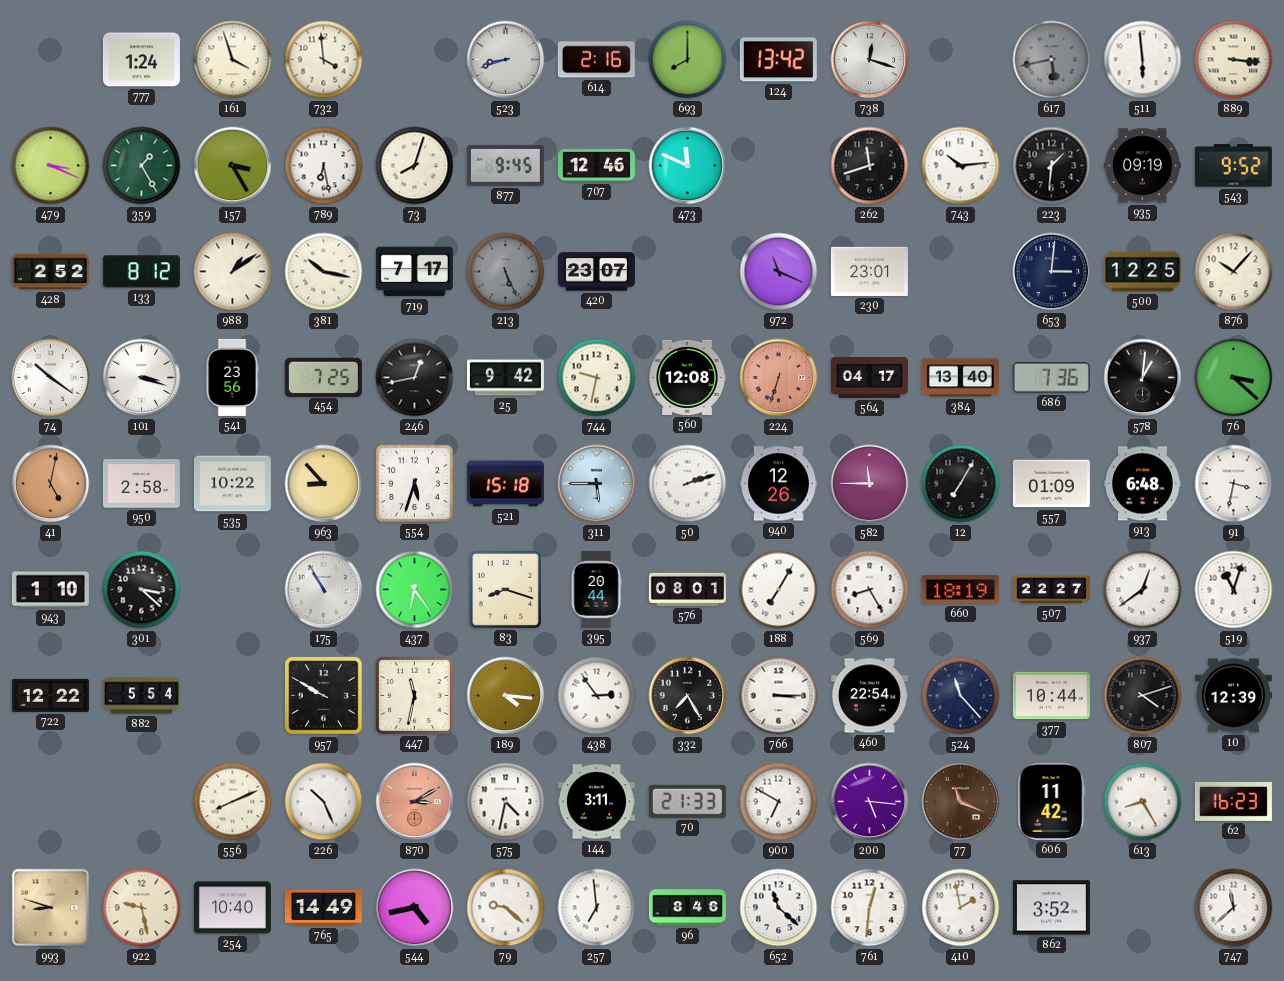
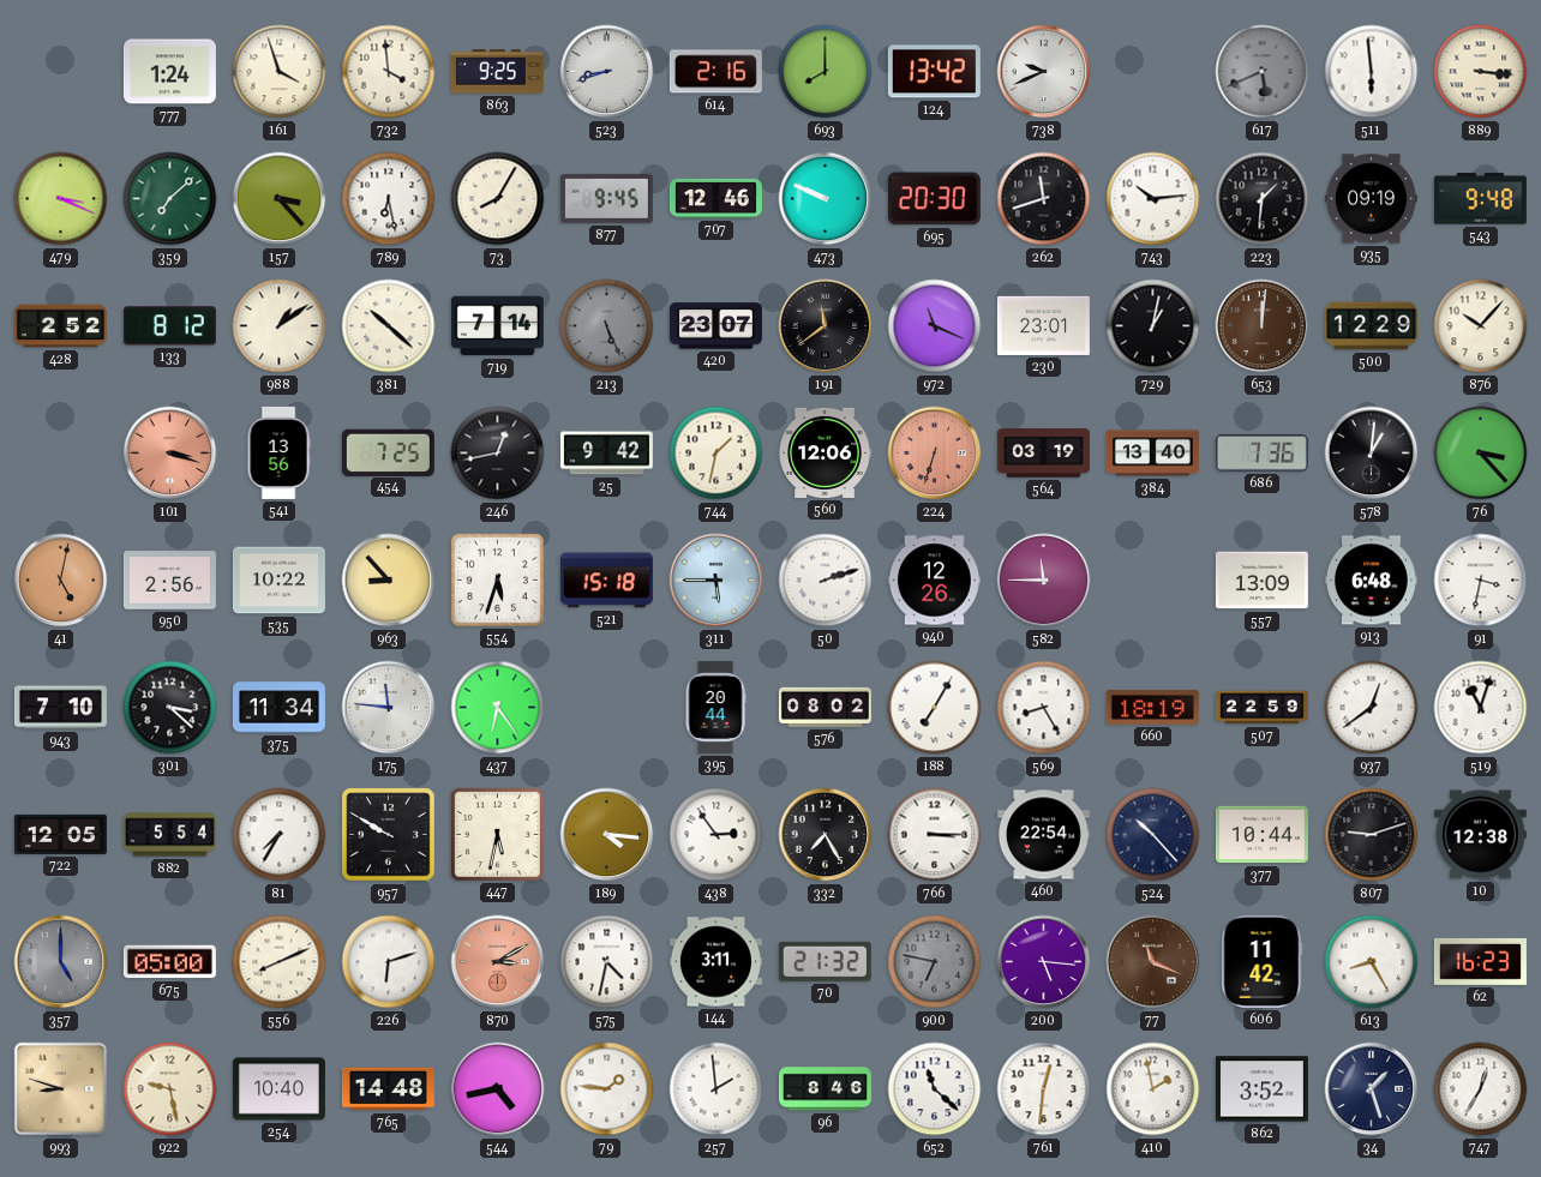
863: none -> 9:25
738: 12:18 -> 9:41
617: 5:43 -> 5:41
359: 1:25 -> 7:08
157: 3:25 -> 3:23
73: 8:03 -> 8:05
473: 11:49 -> 9:49
695: none -> 20:30
543: 9:52 -> 9:48
381: 10:17 -> 10:22
719: 7:17 -> 7:14
191: none -> 11:39
729: none -> 1:02
653: 3:01 -> 12:01
653 dial: navy -> brown
500: 12:25 -> 12:29
74: 10:21 -> none
101 dial: white -> salmon
541: 23:56 -> 13:56
744: 9:32 -> 1:32
560: 12:08 -> 12:06
564: 04:17 -> 03:19
76: 3:22 -> 3:23
950: 2:58 -> 2:56
12: 7:05 -> none
557: 01:09 -> 13:09
943: 1:10 -> 7:10
375: none -> 11:34
175: 10:55 -> 11:46
83: 8:18 -> none
576: 08:01 -> 08:02
507: 22:27 -> 22:59
722: 12:22 -> 12:05
81: none -> 7:35
447: 11:32 -> 5:32
524: 11:23 -> 10:23
807: 4:12 -> 9:12
10: 12:39 -> 12:38
357: none -> 5:00
675: none -> 05:00
226: 10:26 -> 6:12
70: 21:33 -> 21:32
900: 6:50 -> 6:47
900 dial: white -> grey
765: 14:49 -> 14:48
79: 9:22 -> 1:46
257: 6:59 -> 1:59
34: none -> 1:27
747: 11:38 -> 12:35
